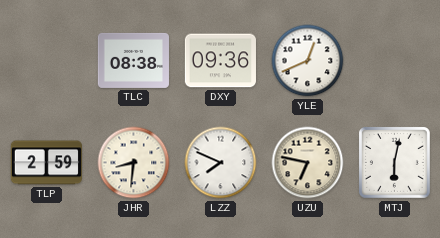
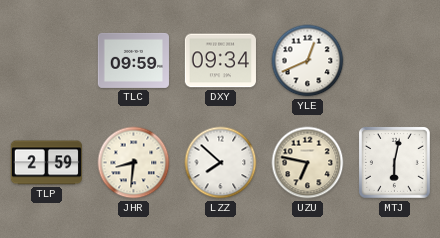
TLC: 08:38 -> 09:59
DXY: 09:36 -> 09:34
LZZ: 7:49 -> 7:52
